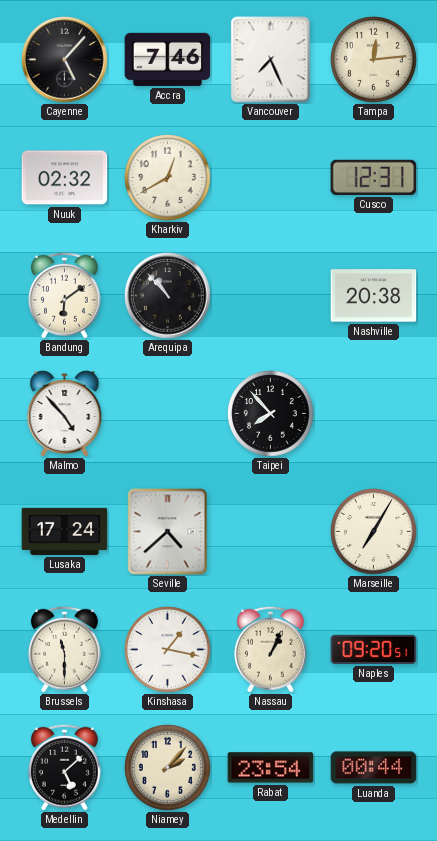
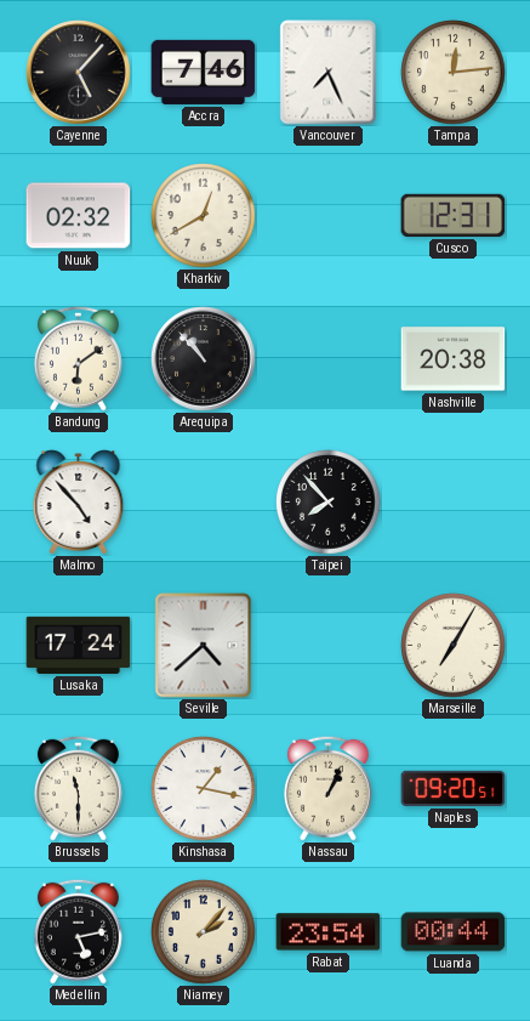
Medellin: 5:08 -> 5:13
